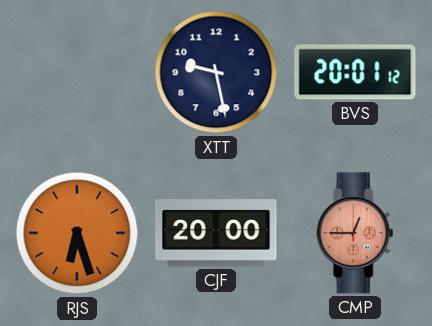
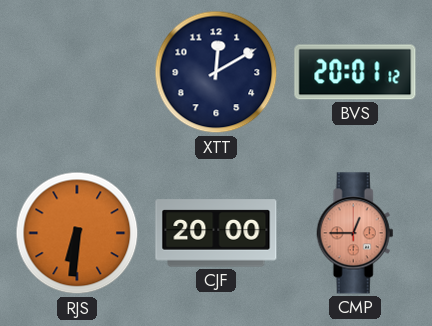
XTT: 9:28 -> 12:10
RJS: 6:27 -> 6:31
